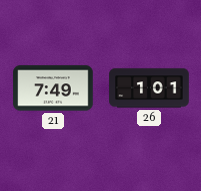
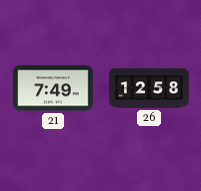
26: 1:01 -> 12:58
